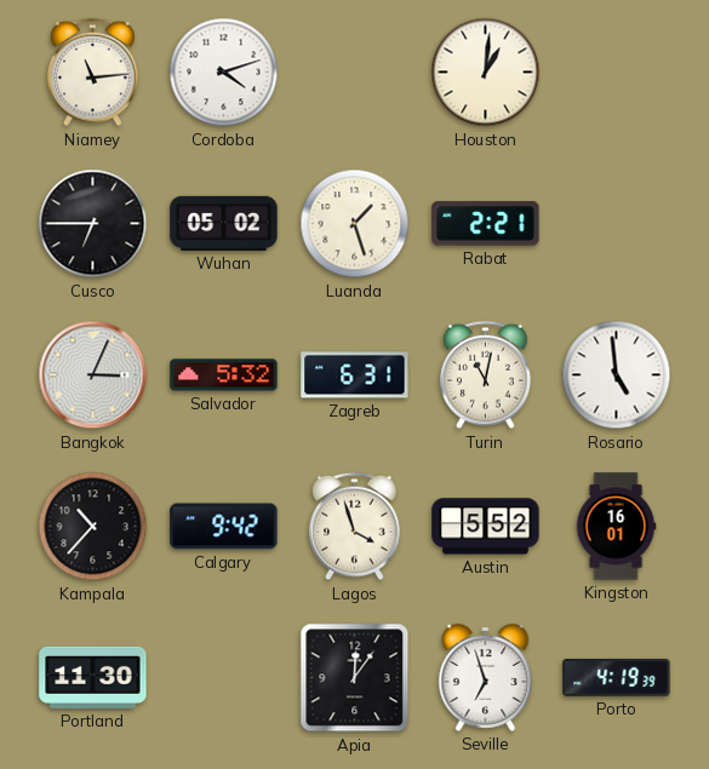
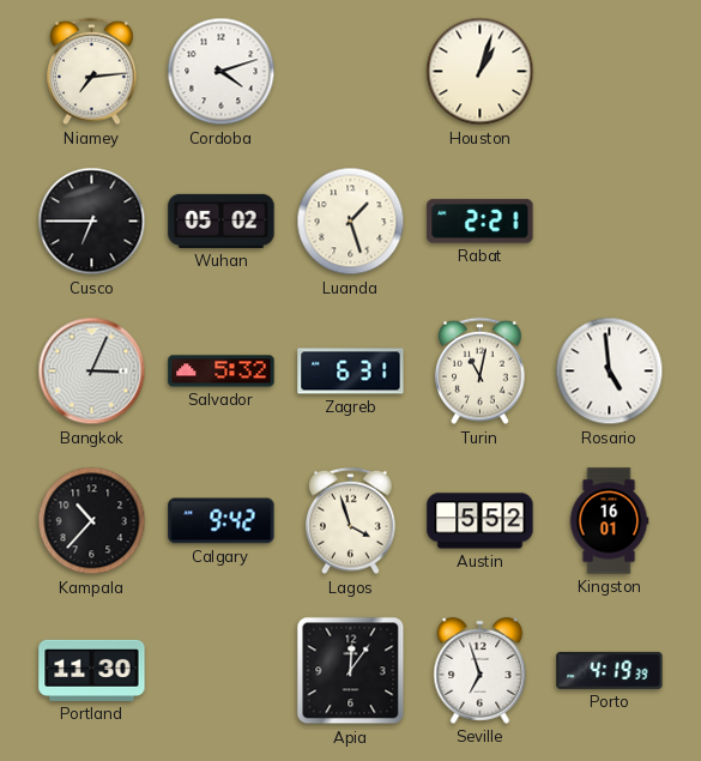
Niamey: 11:14 -> 7:14
Houston: 1:01 -> 1:03
